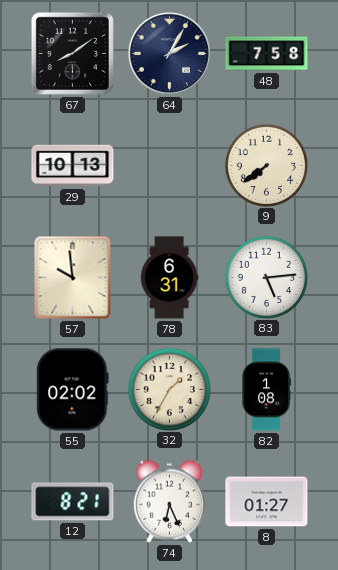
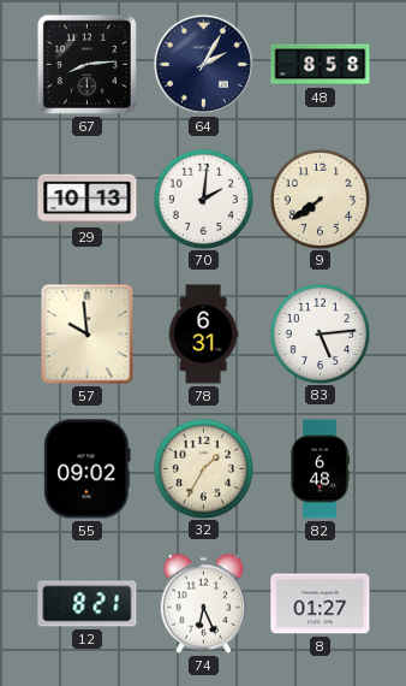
67: 8:09 -> 8:14
48: 7:58 -> 8:58
70: none -> 2:01
55: 02:02 -> 09:02
82: 1:08 -> 6:48
